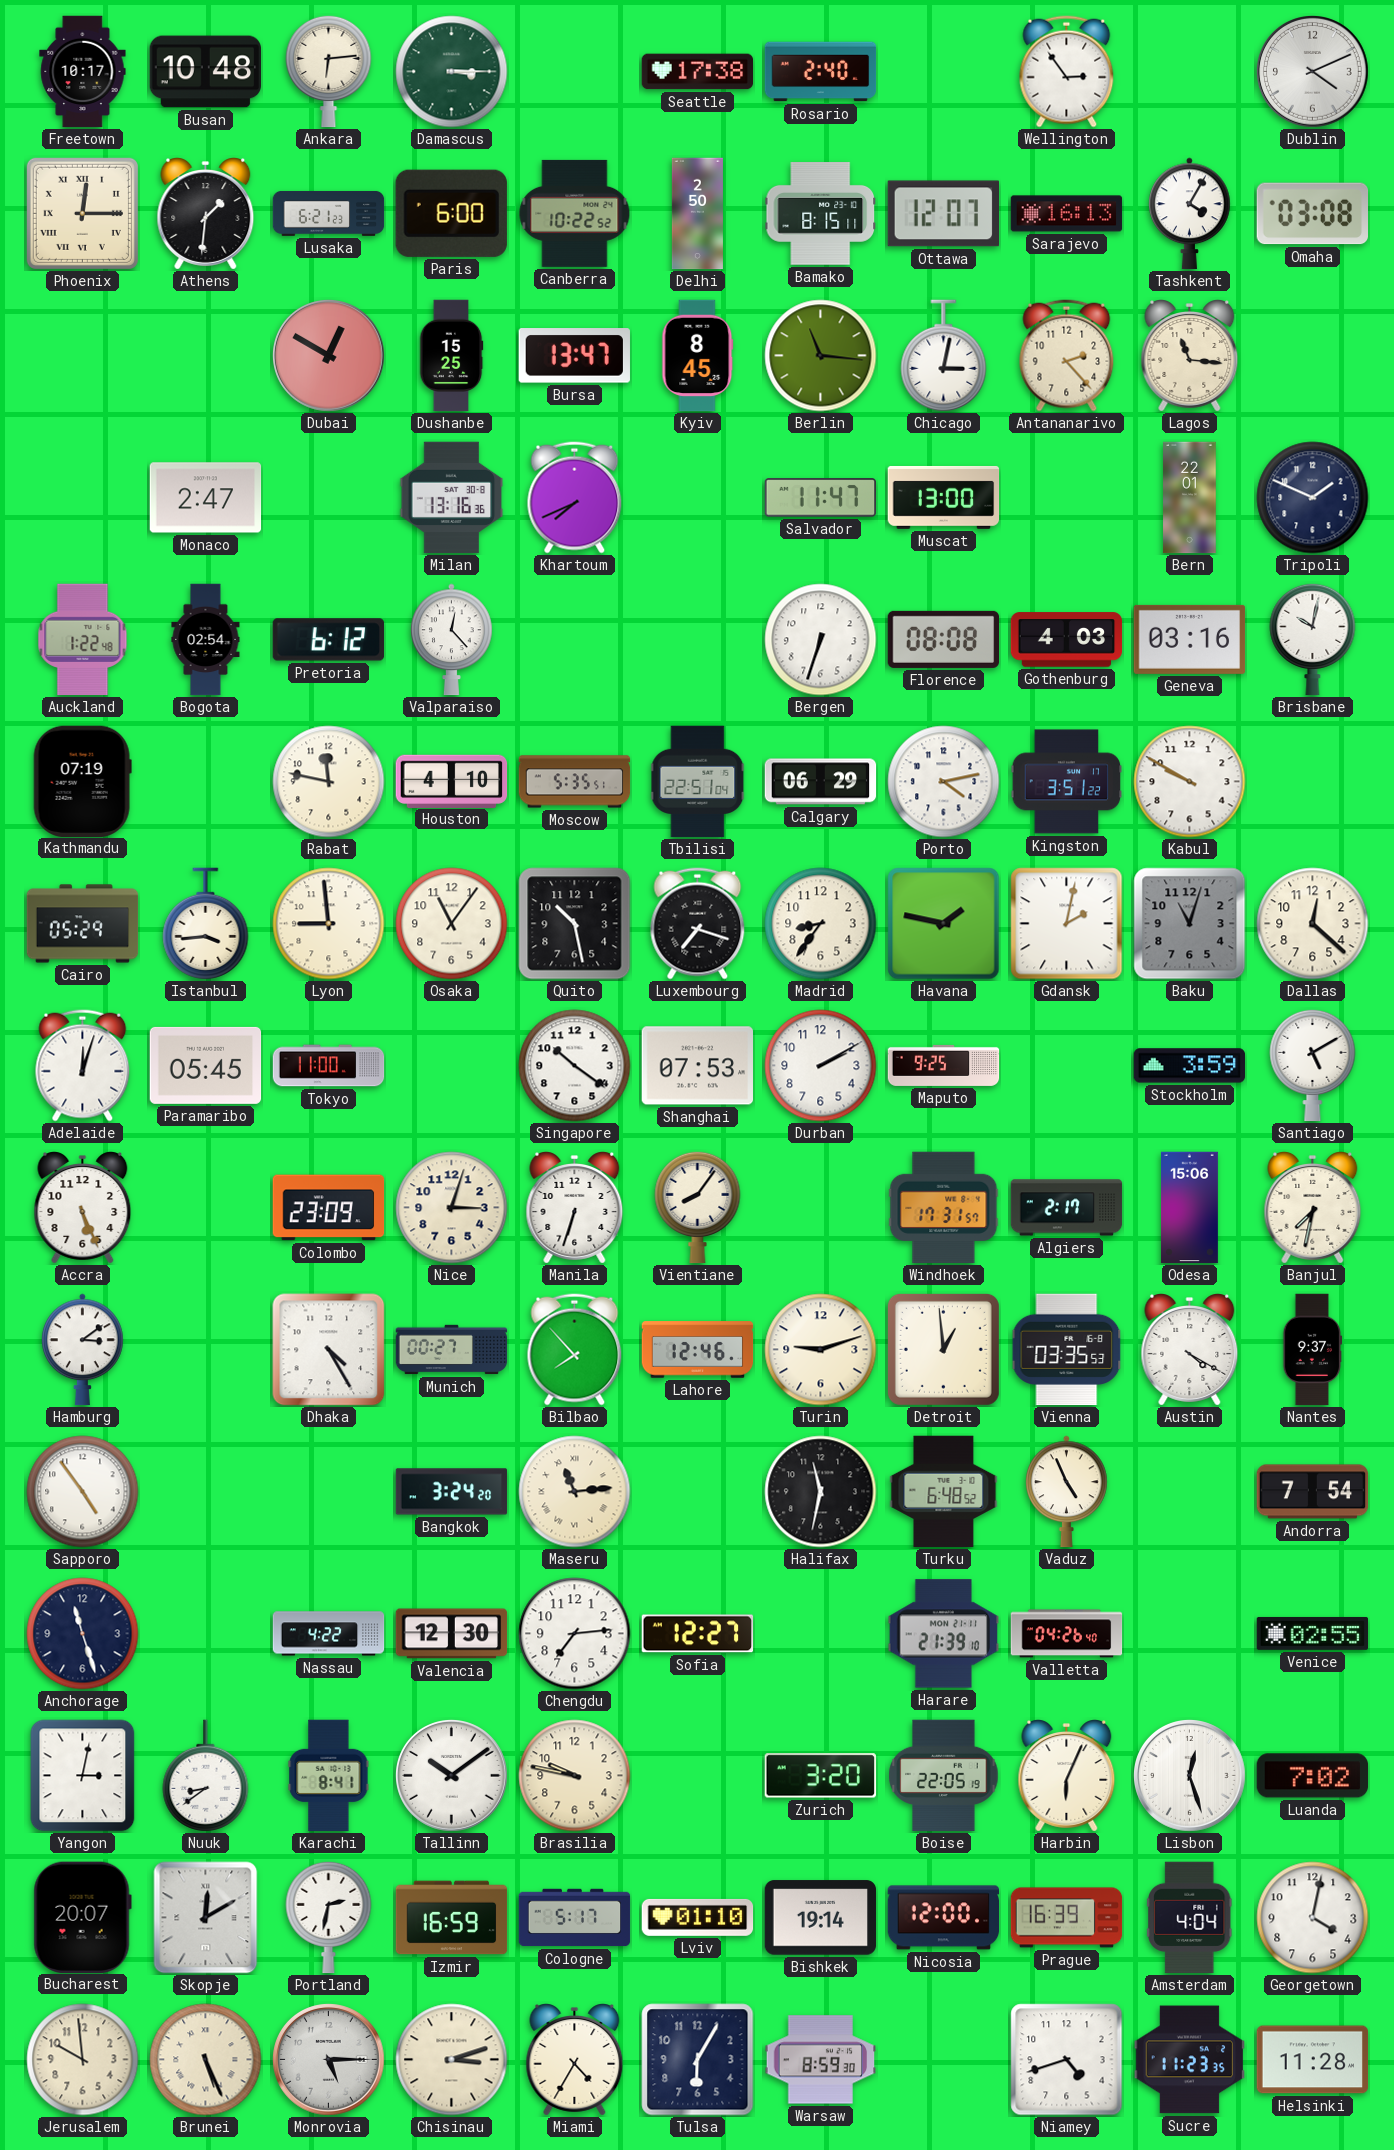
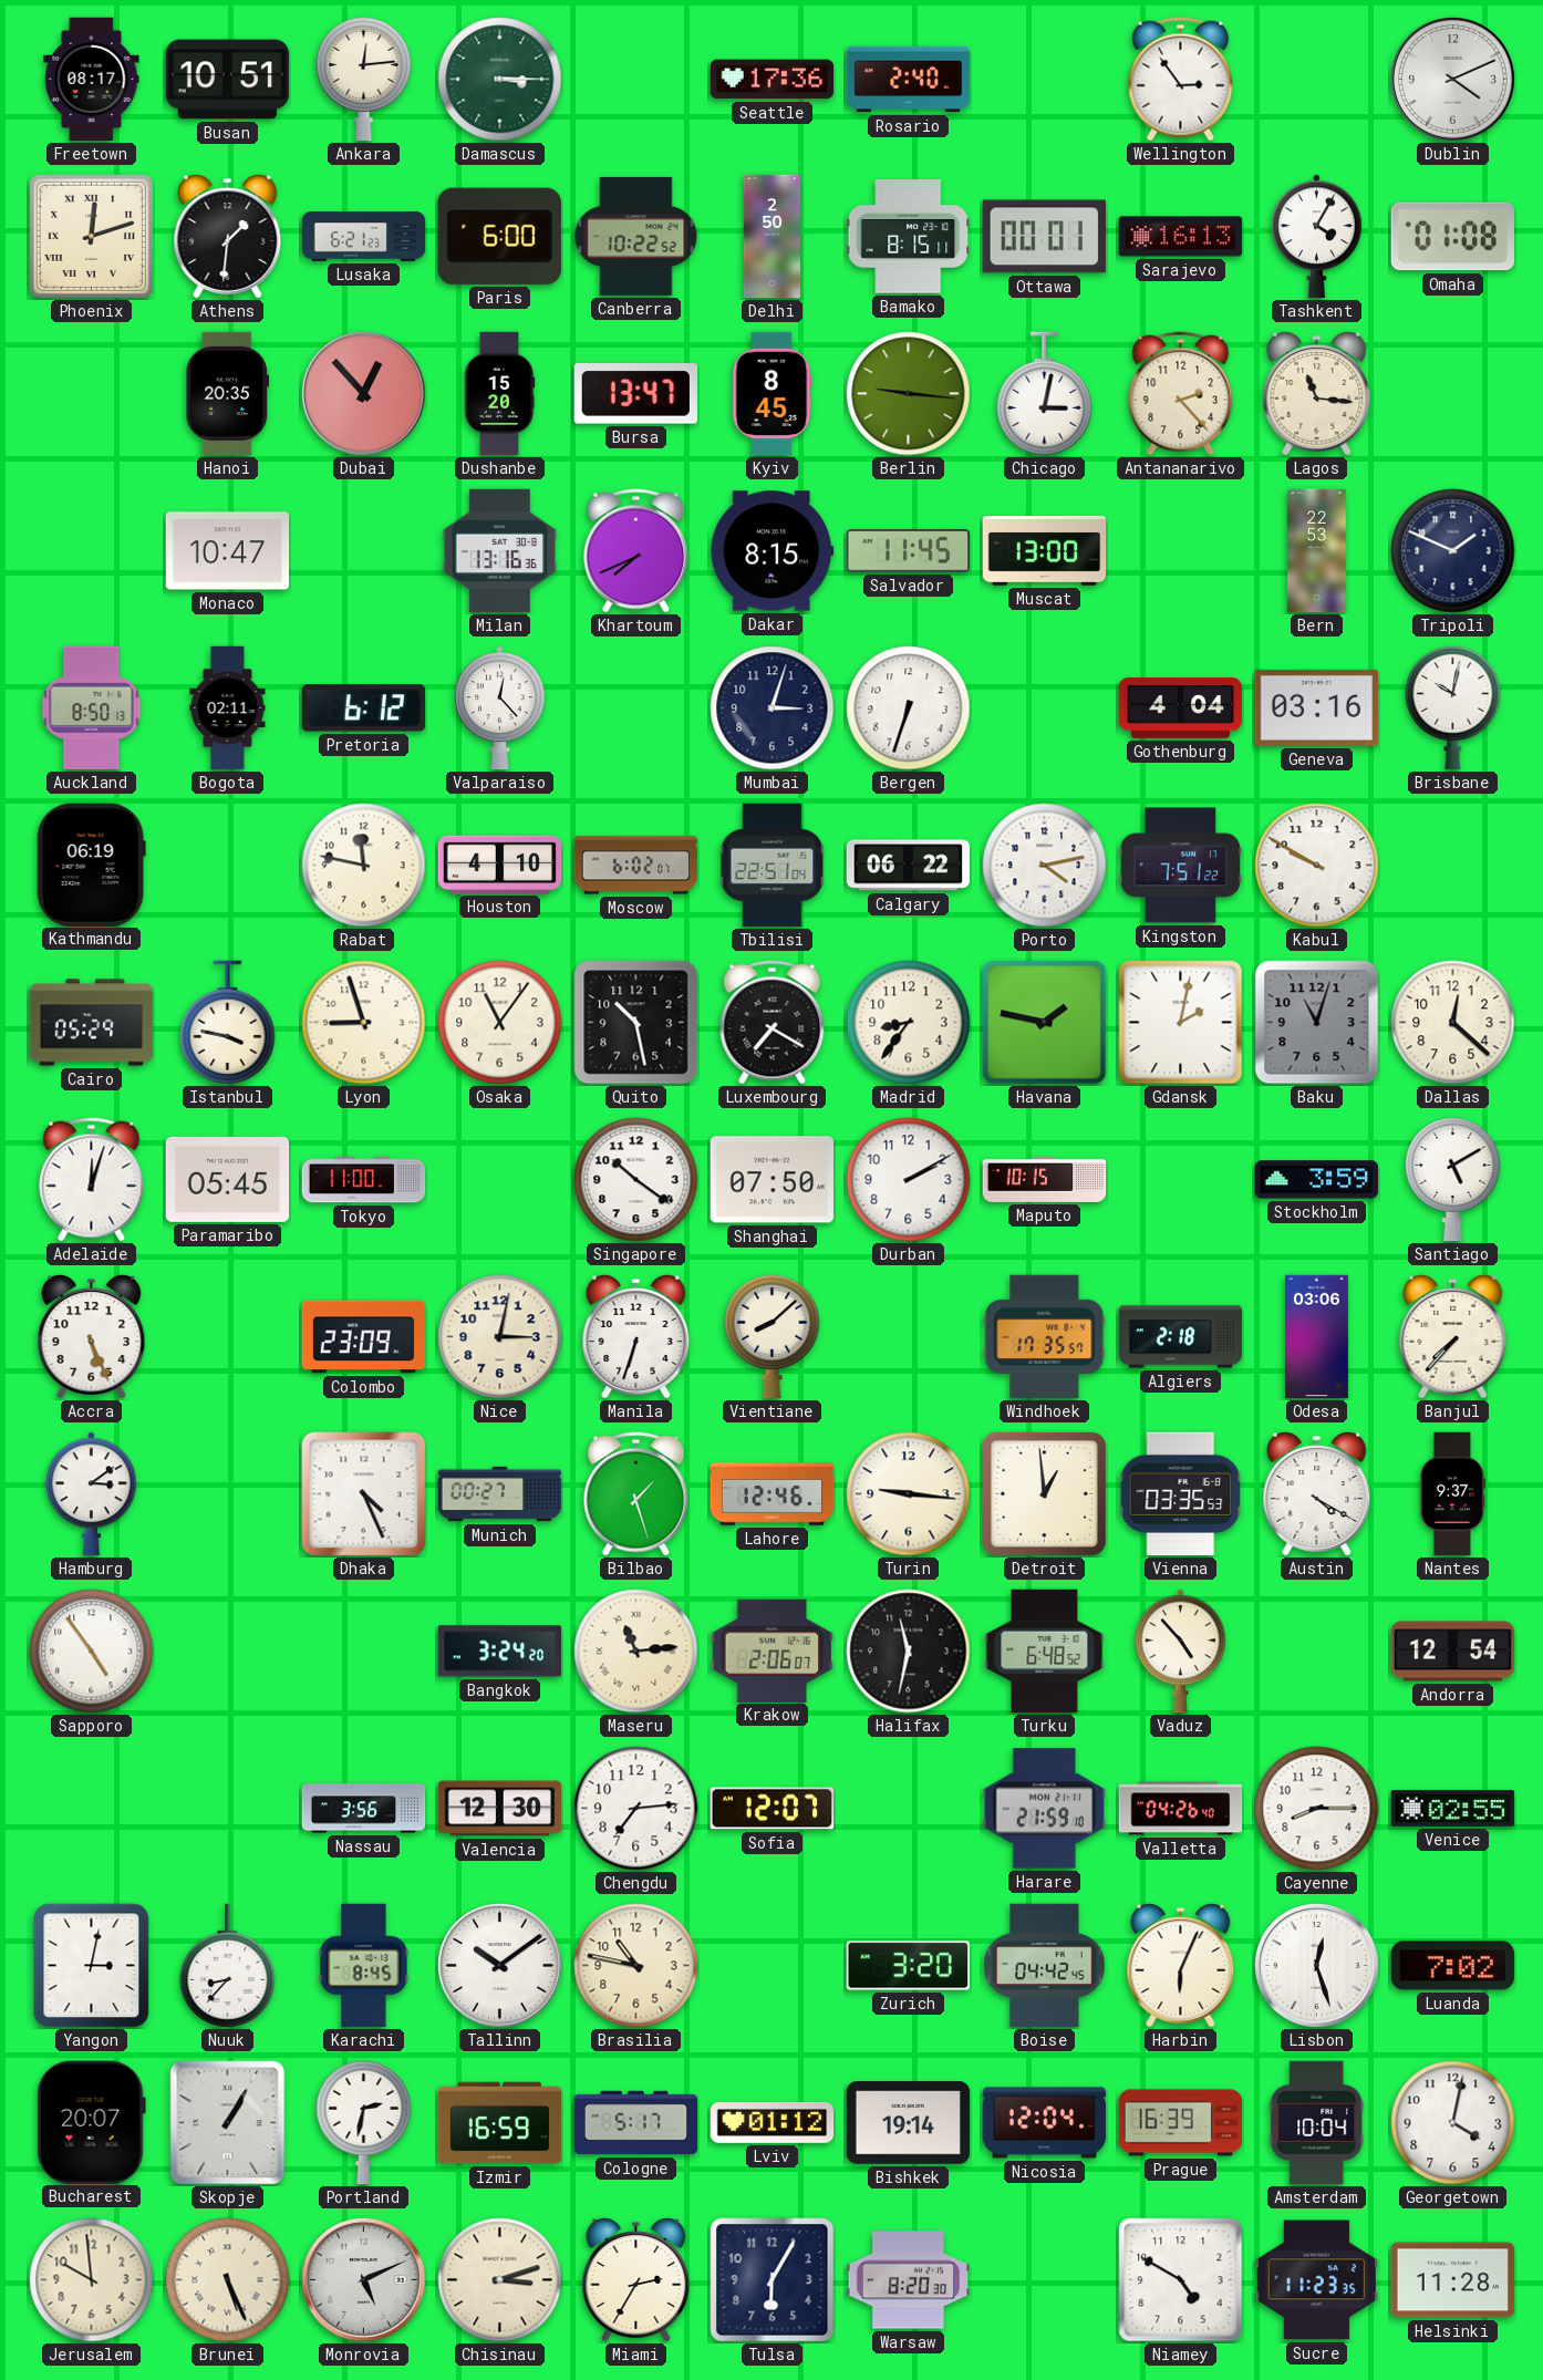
Freetown: 10:17 -> 08:17
Busan: 10:48 -> 10:51
Ankara: 6:14 -> 12:14
Seattle: 17:38 -> 17:36
Phoenix: 12:15 -> 12:12
Ottawa: 12:07 -> 00:01
Omaha: 03:08 -> 01:08
Hanoi: none -> 20:35
Dubai: 12:50 -> 12:53
Dushanbe: 15:25 -> 15:20
Berlin: 11:16 -> 9:16
Monaco: 2:47 -> 10:47
Dakar: none -> 8:15
Salvador: 11:47 -> 11:45
Bern: 22:01 -> 22:53
Auckland: 1:22 -> 8:50
Bogota: 02:54 -> 02:11
Mumbai: none -> 3:03
Florence: 08:08 -> none
Gothenburg: 4:03 -> 4:04
Kathmandu: 07:19 -> 06:19
Moscow: 5:35 -> 6:02
Calgary: 06:29 -> 06:22
Kingston: 3:51 -> 7:51
Istanbul: 3:44 -> 3:47
Lyon: 8:59 -> 8:57
Luxembourg: 7:18 -> 7:20
Shanghai: 07:53 -> 07:50
Maputo: 9:25 -> 10:15
Nice: 3:03 -> 3:02
Vientiane: 8:06 -> 8:08
Windhoek: 17:31 -> 17:35
Algiers: 2:17 -> 2:18
Odesa: 15:06 -> 03:06
Banjul: 7:32 -> 7:37
Dhaka: 4:25 -> 4:26
Bilbao: 7:53 -> 1:27
Turin: 9:12 -> 9:16
Krakow: none -> 2:06
Vaduz: 4:56 -> 4:53
Andorra: 7:54 -> 12:54
Anchorage: 11:27 -> none
Nassau: 4:22 -> 3:56
Sofia: 12:27 -> 12:07
Harare: 21:39 -> 21:59
Cayenne: none -> 8:15
Nuuk: 8:39 -> 8:37
Karachi: 8:41 -> 8:45
Brasilia: 9:47 -> 10:47
Boise: 22:05 -> 04:42
Skopje: 12:10 -> 1:05
Lviv: 01:10 -> 01:12
Nicosia: 12:00 -> 12:04
Amsterdam: 4:04 -> 10:04
Monrovia: 5:15 -> 5:11
Miami: 4:35 -> 2:35
Warsaw: 8:59 -> 8:20
Niamey: 4:42 -> 4:50
